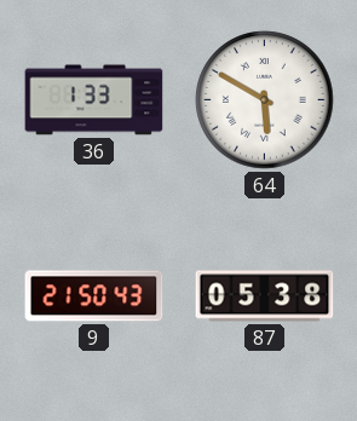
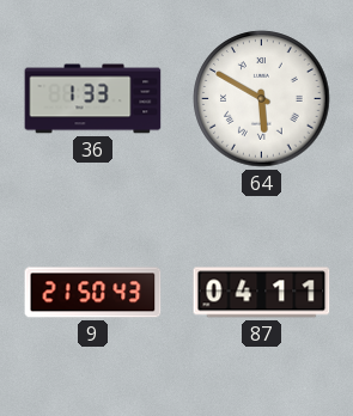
87: 05:38 -> 04:11
